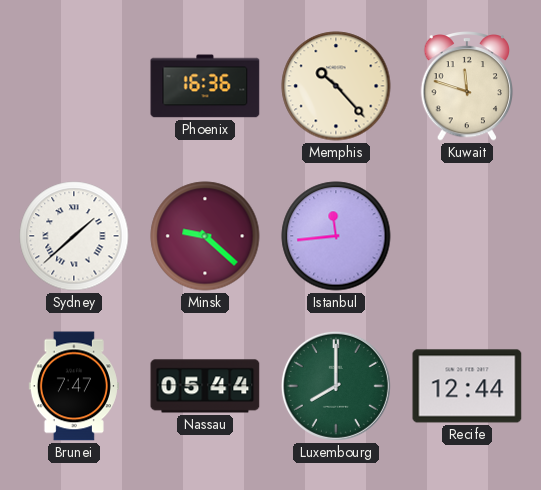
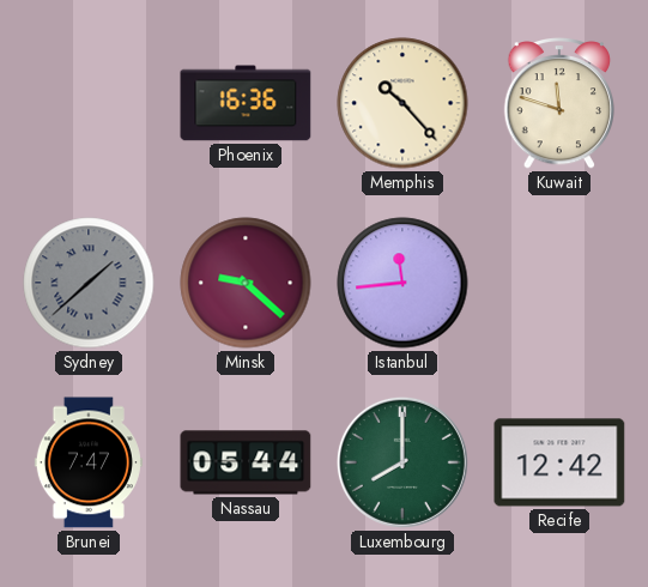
Sydney dial: white -> grey
Recife: 12:44 -> 12:42
